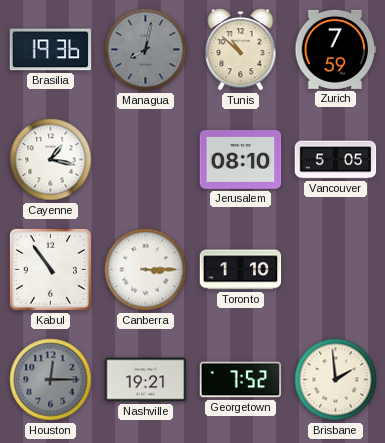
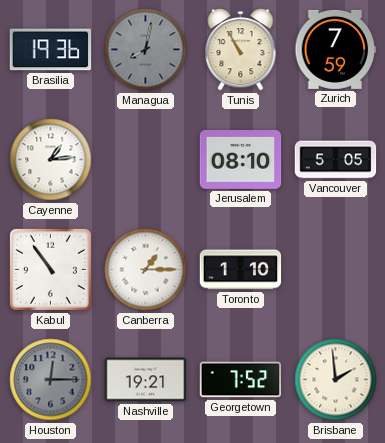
Tunis: 10:52 -> 10:55
Cayenne: 1:17 -> 1:14
Canberra: 3:15 -> 1:15
